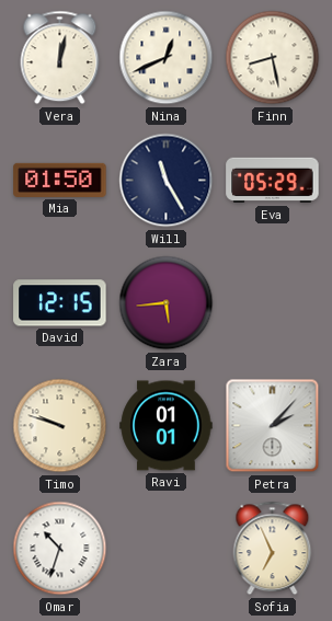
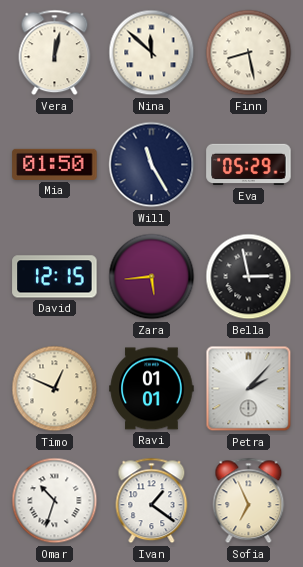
Nina: 12:41 -> 11:52
Bella: none -> 2:58
Timo: 9:48 -> 12:49
Ivan: none -> 1:21
